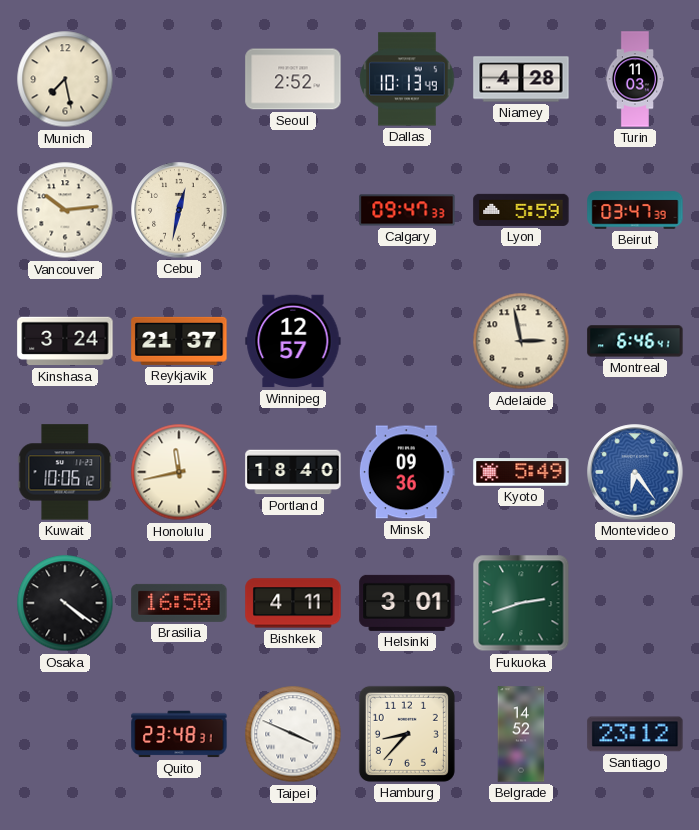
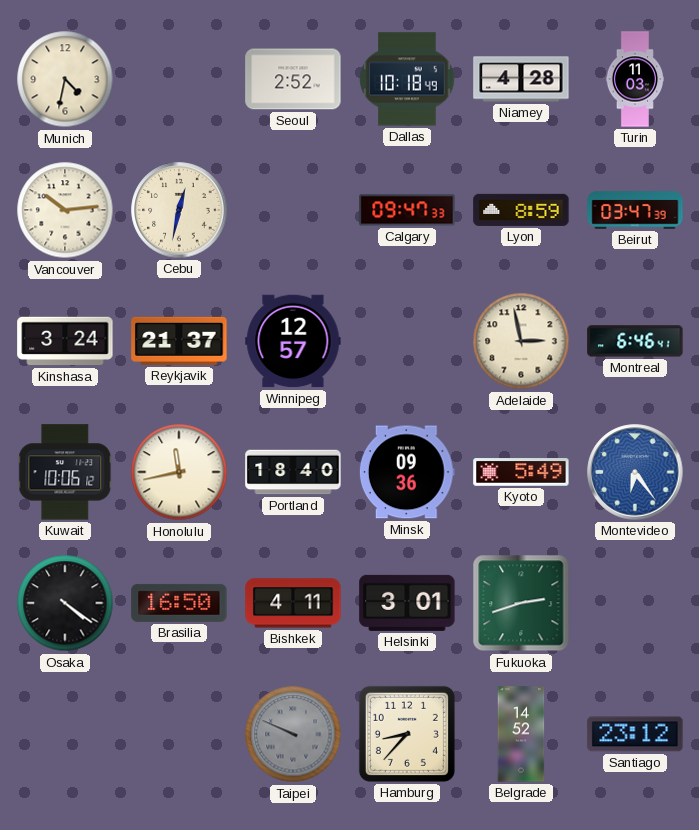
Munich: 7:28 -> 4:32
Dallas: 10:13 -> 10:18
Lyon: 5:59 -> 8:59
Quito: 23:48 -> none
Taipei: 3:49 -> 9:49
Taipei dial: white -> grey
